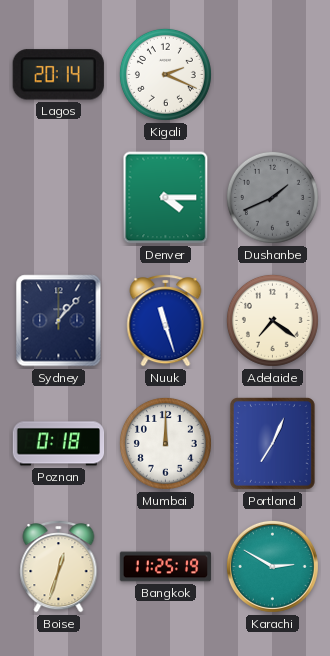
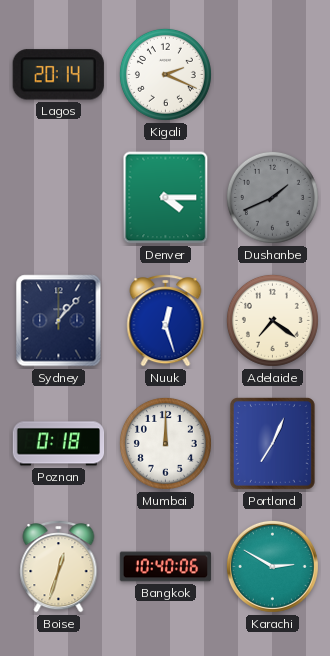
Nuuk: 11:27 -> 12:27
Bangkok: 11:25 -> 10:40
